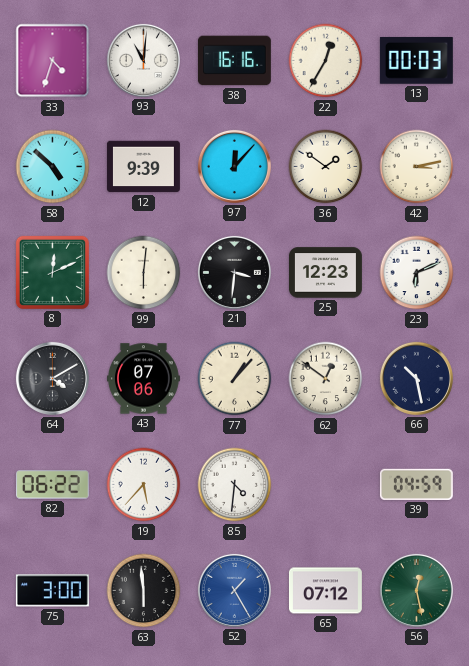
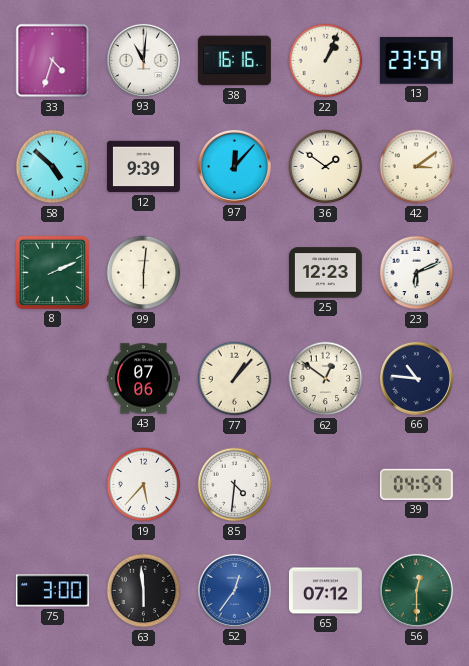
22: 12:35 -> 1:04
13: 00:03 -> 23:59
42: 3:13 -> 3:09
8: 12:11 -> 2:11
21: 3:31 -> none
64: 4:10 -> none
66: 10:28 -> 10:46
82: 06:22 -> none
52: 1:25 -> 12:36
56: 12:28 -> 12:30
